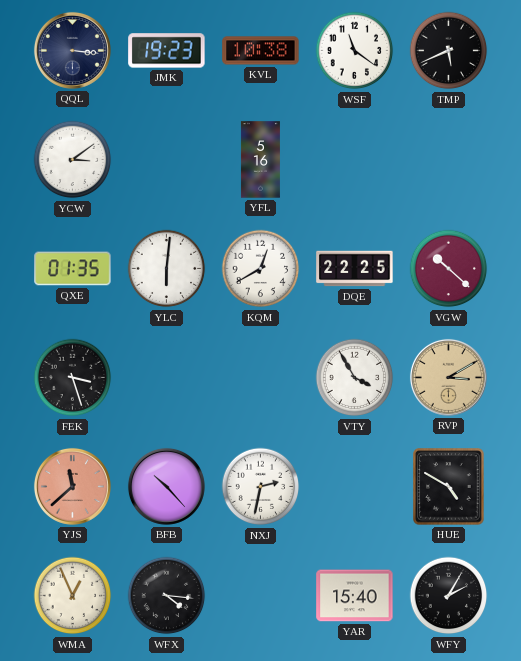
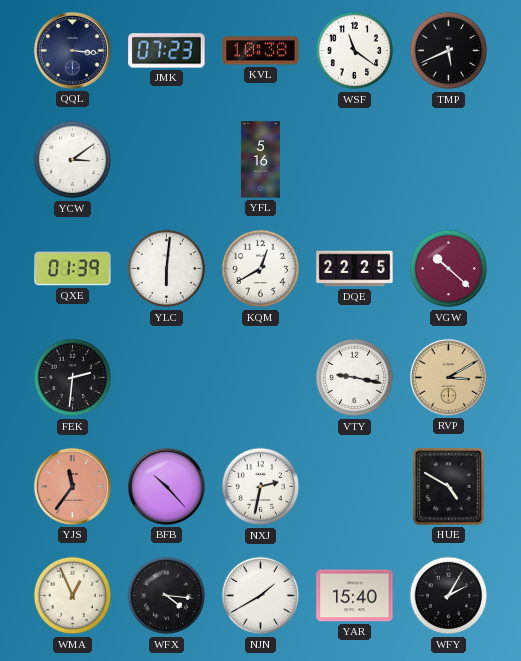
JMK: 19:23 -> 07:23
QXE: 01:35 -> 01:39
FEK: 3:27 -> 2:31
VTY: 3:55 -> 9:17
YJS: 11:38 -> 11:36
NJN: none -> 1:40
